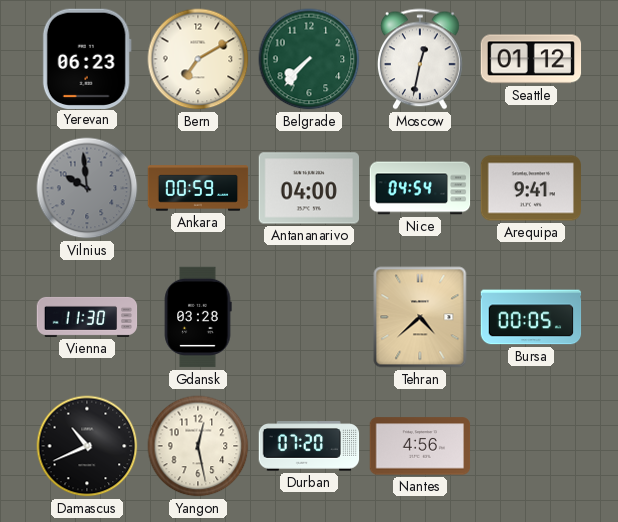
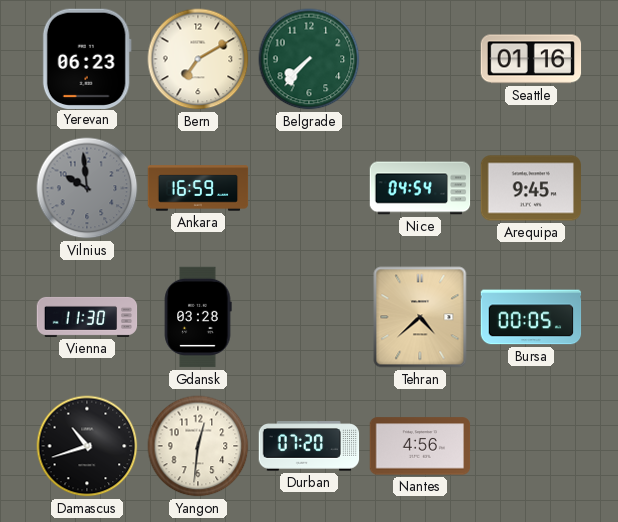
Moscow: 12:32 -> none
Seattle: 01:12 -> 01:16
Ankara: 00:59 -> 16:59
Antananarivo: 04:00 -> none
Arequipa: 9:41 -> 9:45
Damascus: 10:41 -> 10:42
Yangon: 12:28 -> 12:31
